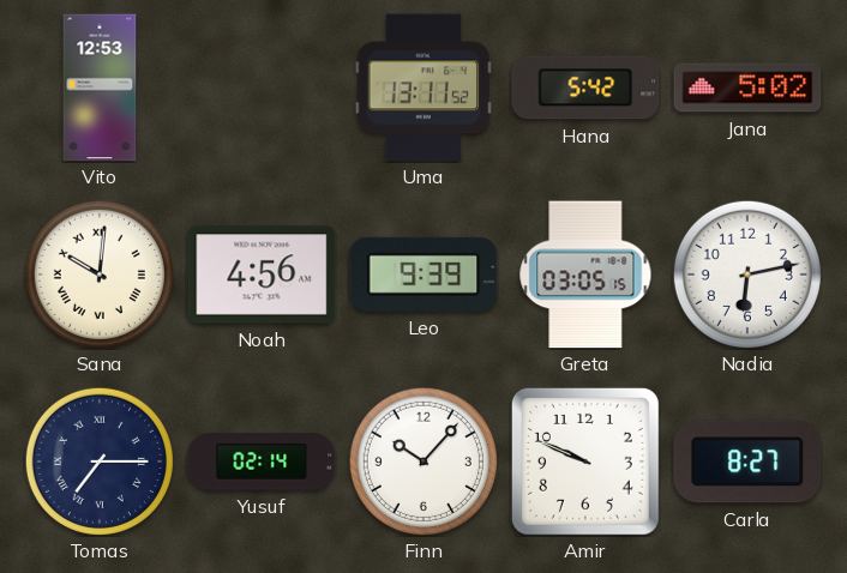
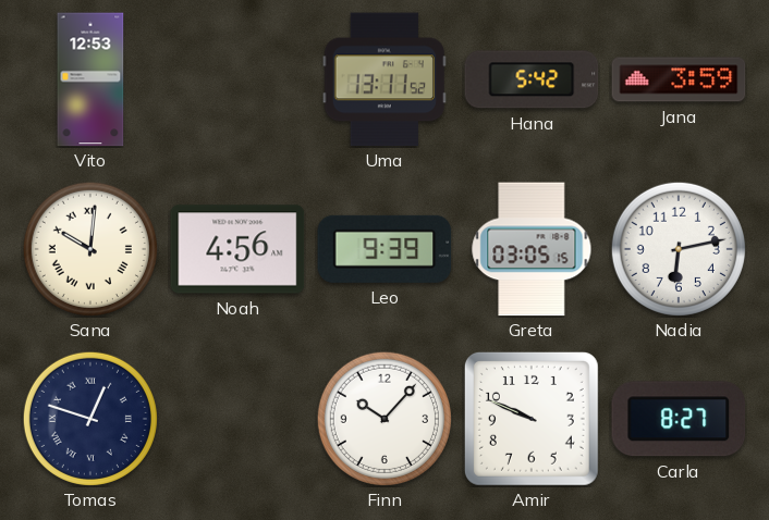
Jana: 5:02 -> 3:59
Tomas: 7:15 -> 12:48
Yusuf: 02:14 -> none
